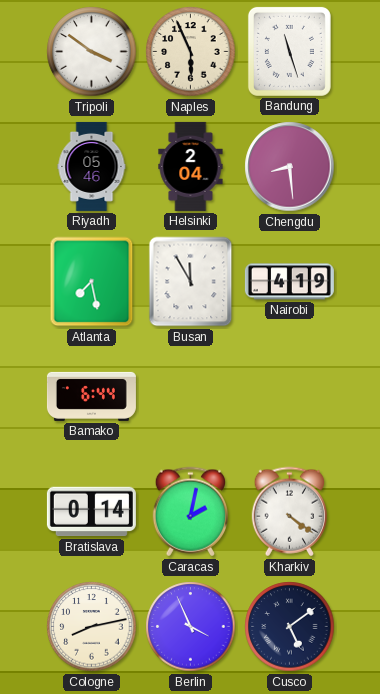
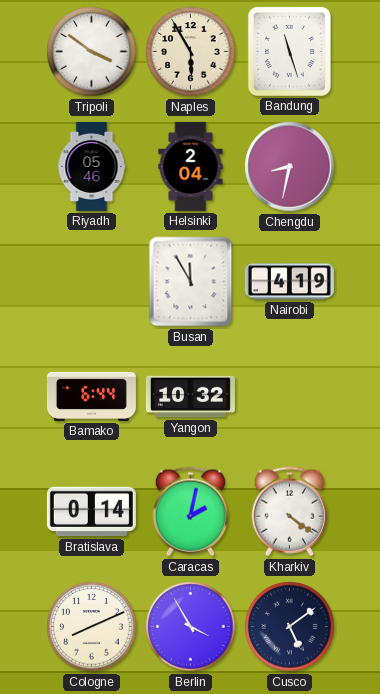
Naples: 5:56 -> 5:55
Chengdu: 8:29 -> 8:32
Atlanta: 7:28 -> none
Yangon: none -> 10:32
Cologne: 8:13 -> 8:11
Berlin: 3:56 -> 3:55
